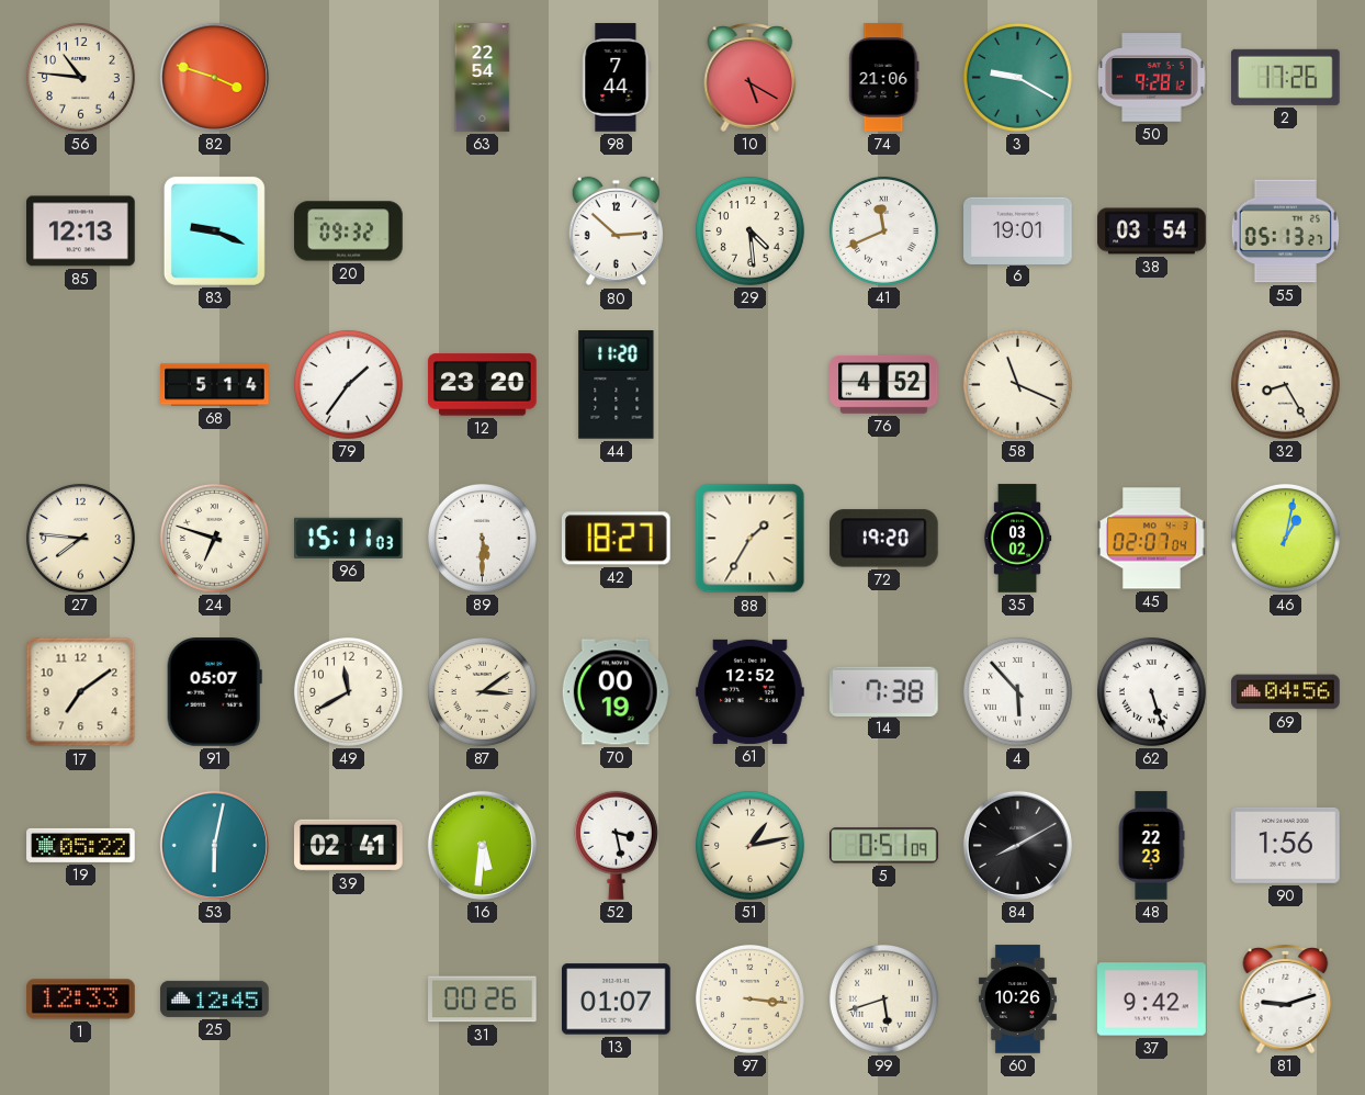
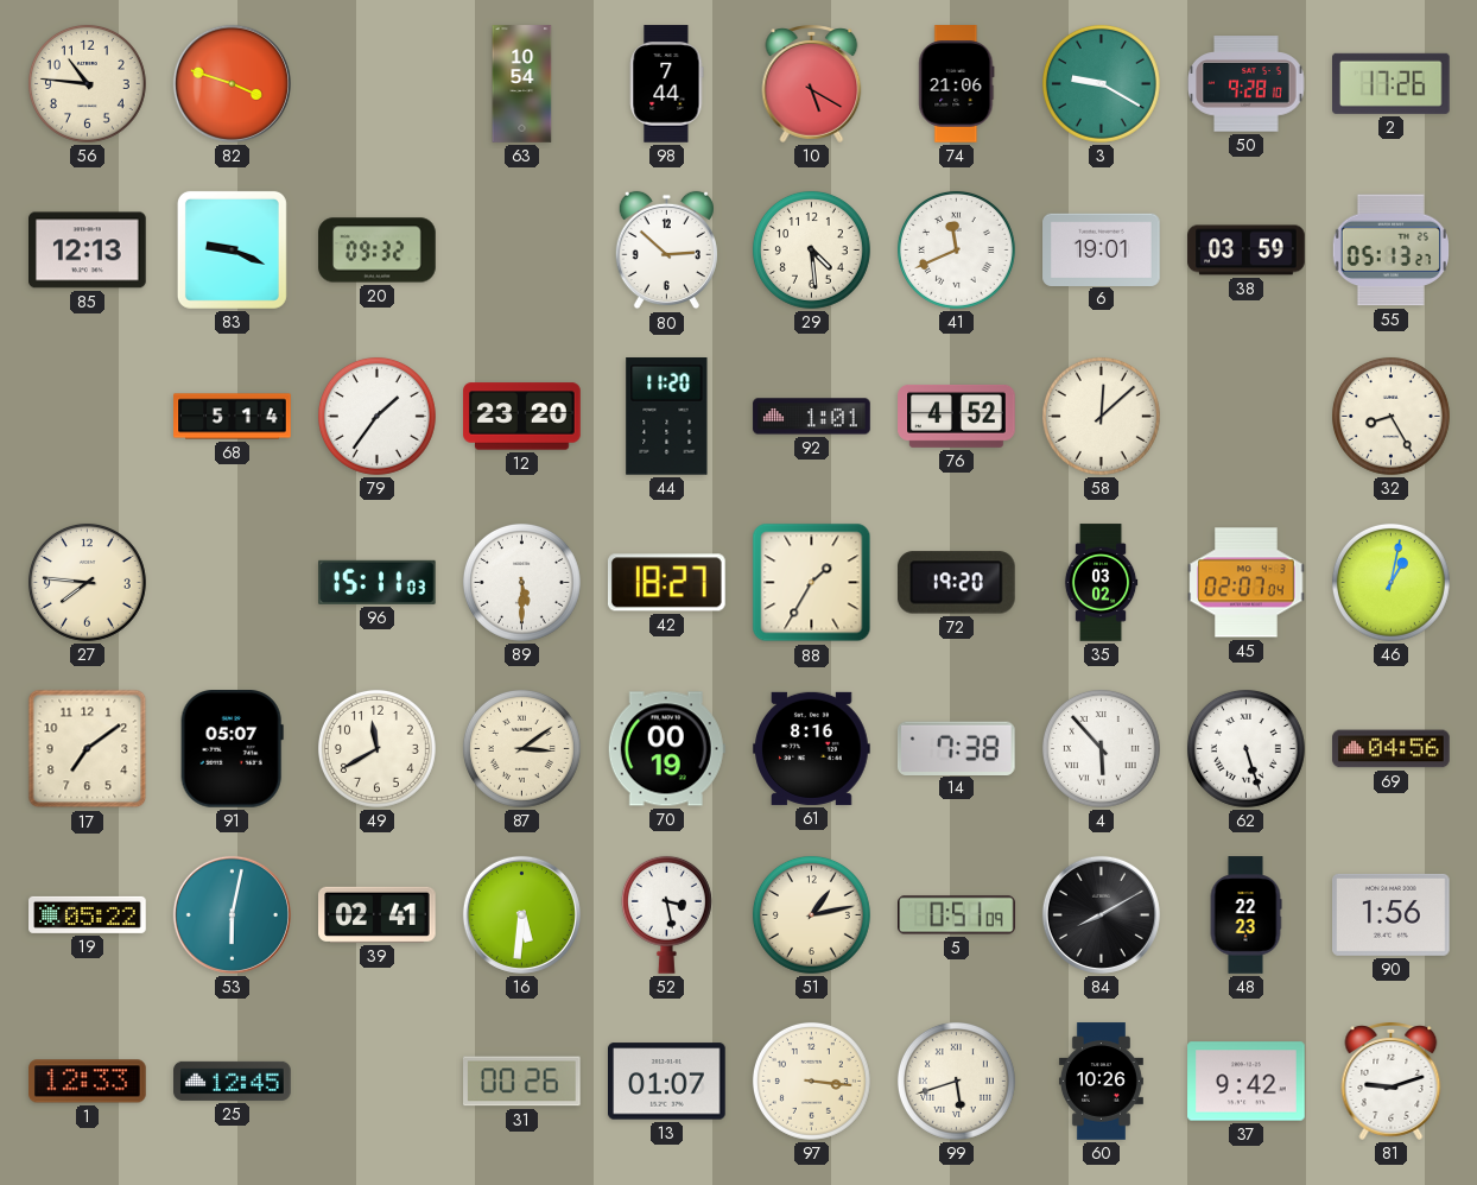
63: 22:54 -> 10:54
50: 9:28:12 -> 9:28:10
38: 03:54 -> 03:59
92: none -> 1:01
58: 11:19 -> 12:08
24: 6:48 -> none
61: 12:52 -> 8:16
